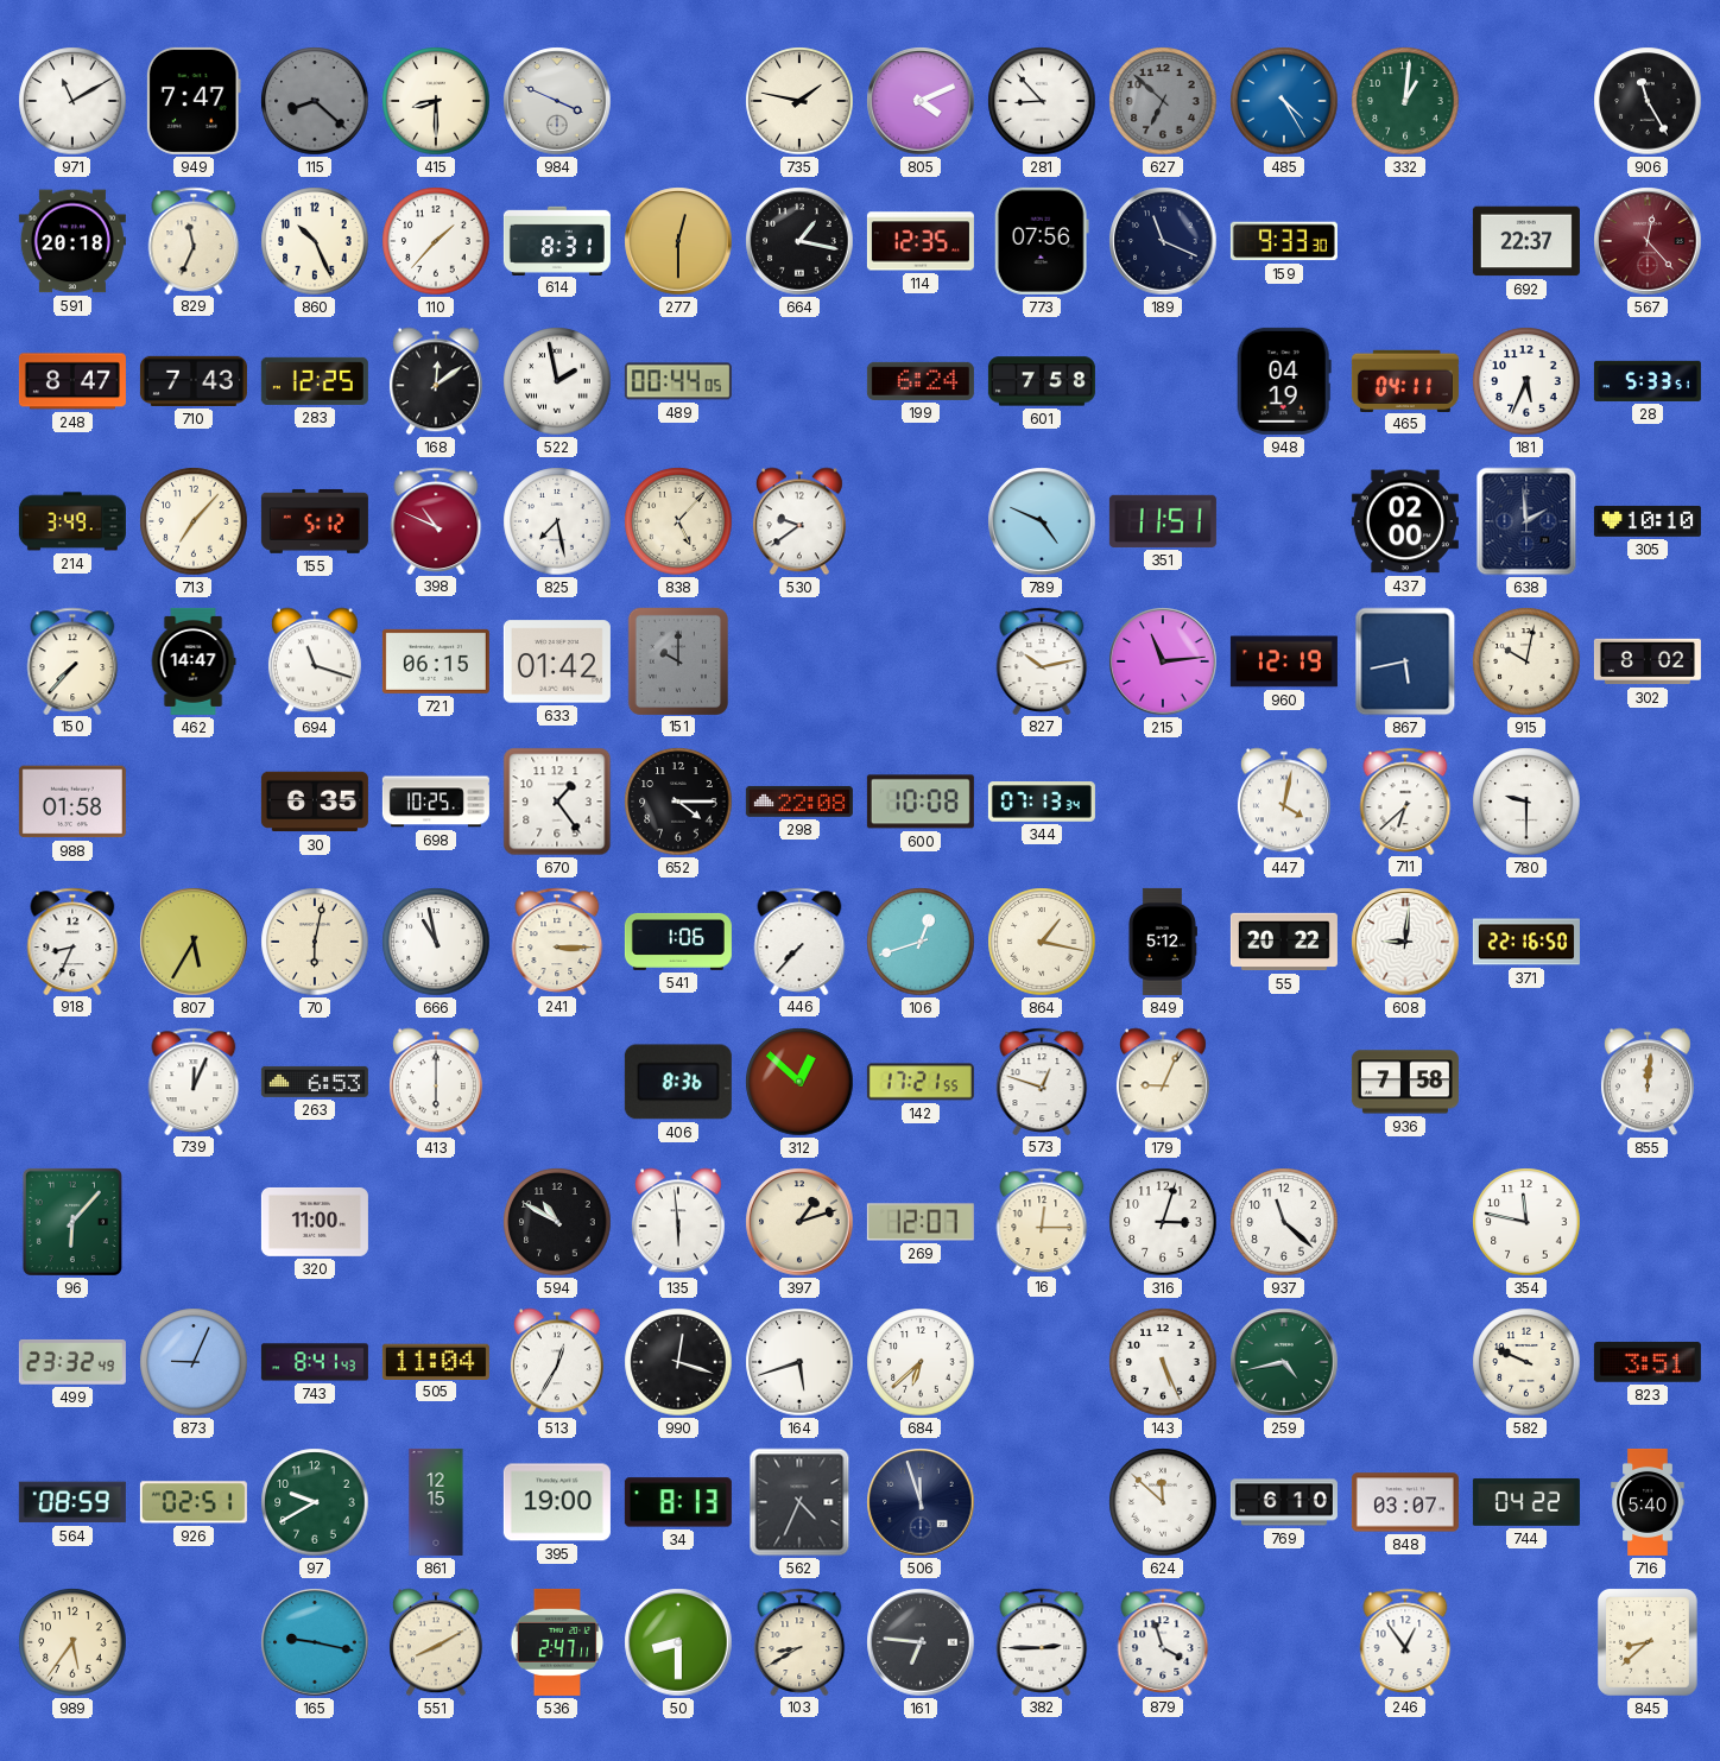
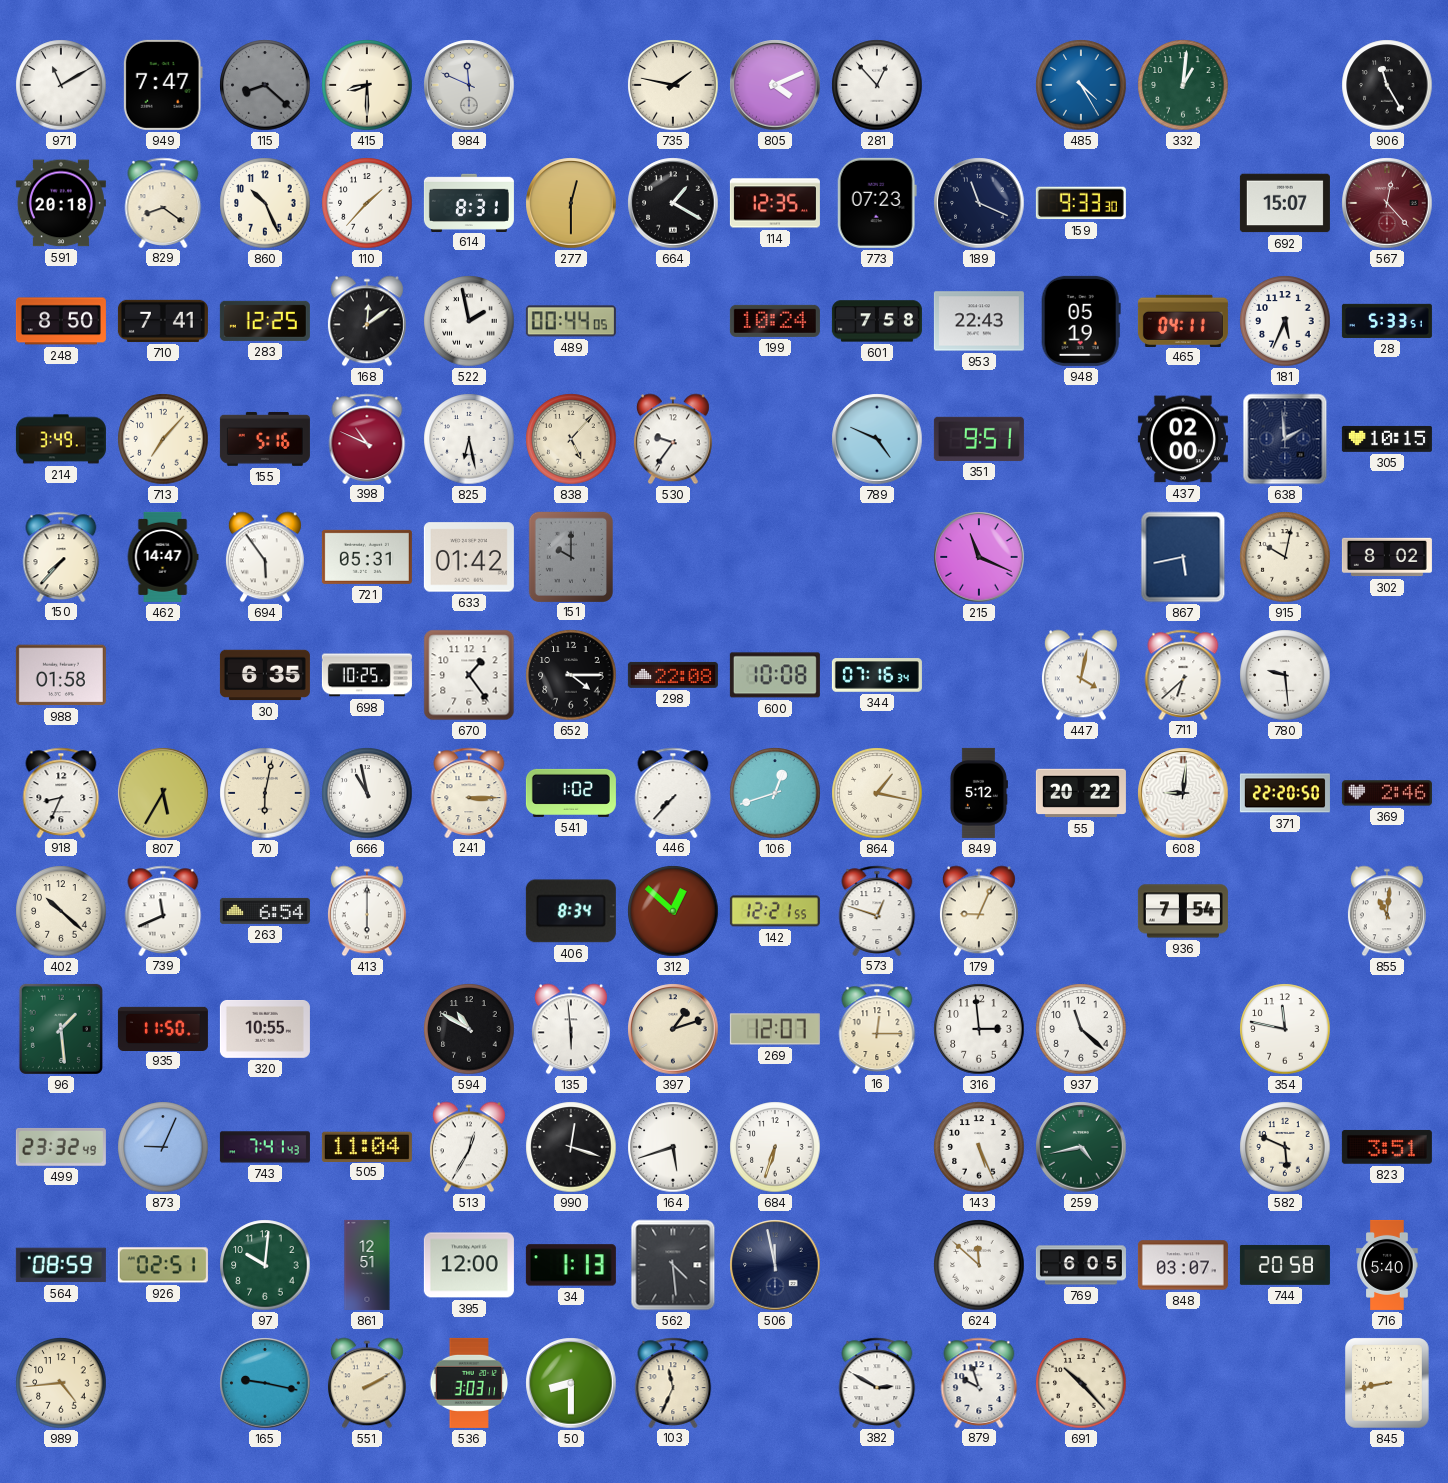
984: 3:49 -> 11:49
281: 8:53 -> 12:53
627: 6:52 -> none
829: 11:34 -> 8:21
664: 1:17 -> 1:20
773: 07:56 -> 07:23
692: 22:37 -> 15:07
248: 8:47 -> 8:50
710: 7:43 -> 7:41
199: 6:24 -> 10:24
953: none -> 22:43
948: 04:19 -> 05:19
155: 5:12 -> 5:16
825: 7:28 -> 6:28
530: 9:39 -> 9:36
351: 11:51 -> 9:51
305: 10:10 -> 10:15
694: 11:18 -> 5:54
721: 06:15 -> 05:31
827: 10:13 -> none
215: 11:14 -> 11:19
960: 12:19 -> none
344: 07:13 -> 07:16
780: 9:30 -> 9:29
541: 1:06 -> 1:02
371: 22:16 -> 22:20
369: none -> 2:46
402: none -> 10:22
739: 12:04 -> 11:41
263: 6:53 -> 6:54
406: 8:36 -> 8:34
142: 17:21 -> 12:21
936: 7:58 -> 7:54
855: 12:01 -> 11:01
96: 6:07 -> 1:29
935: none -> 11:50
320: 11:00 -> 10:55
316: 3:03 -> 2:59
743: 8:41 -> 7:41
684: 6:38 -> 6:33
582: 9:49 -> 5:49
97: 9:40 -> 10:01
861: 12:15 -> 12:51
395: 19:00 -> 12:00
34: 8:13 -> 1:13
562: 4:34 -> 4:29
506: 11:57 -> 11:58
769: 6:10 -> 6:05
744: 04:22 -> 20:58
989: 5:36 -> 4:44
551: 8:10 -> 2:10
536: 2:47 -> 3:03
103: 8:40 -> 11:34
161: 6:46 -> none
382: 2:45 -> 2:50
879: 3:57 -> 9:57
691: none -> 10:23
246: 12:54 -> none
845: 8:38 -> 8:43
